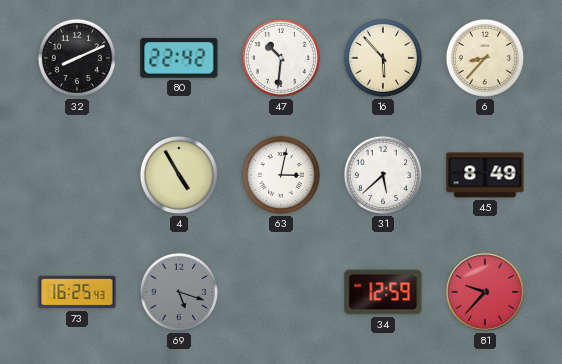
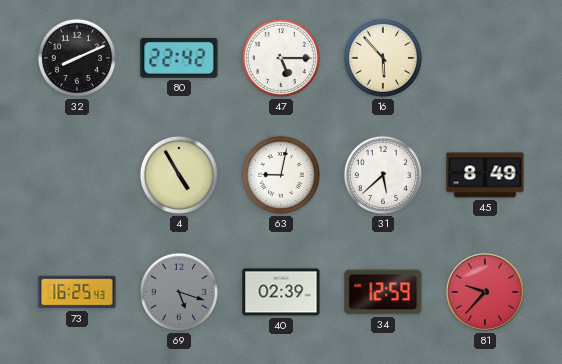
47: 10:31 -> 5:15
6: 8:37 -> none
63: 3:02 -> 9:02
40: none -> 02:39
